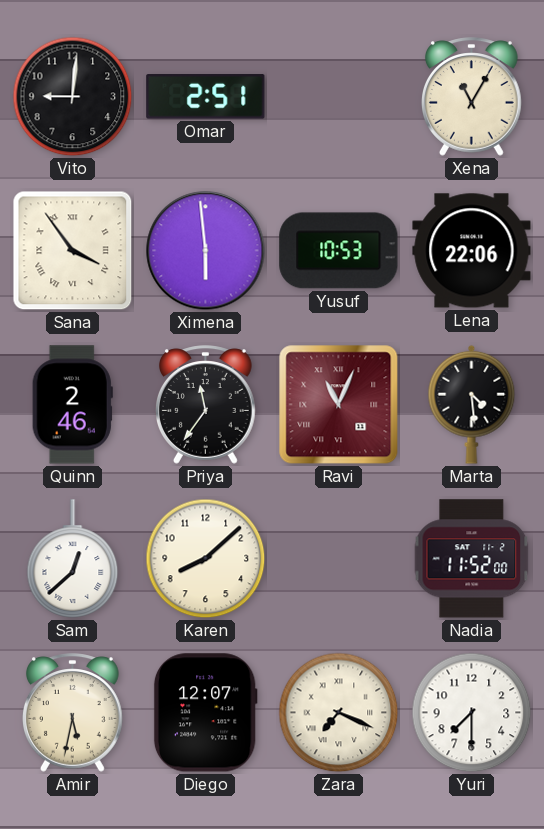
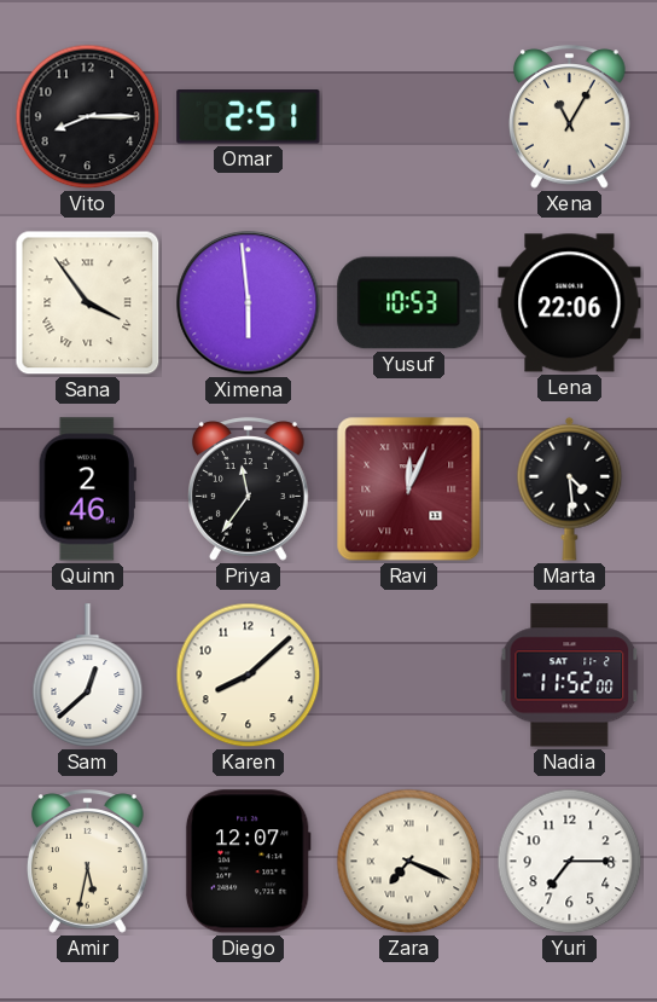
Vito: 9:01 -> 8:15
Ravi: 11:04 -> 12:04
Yuri: 7:30 -> 7:15
